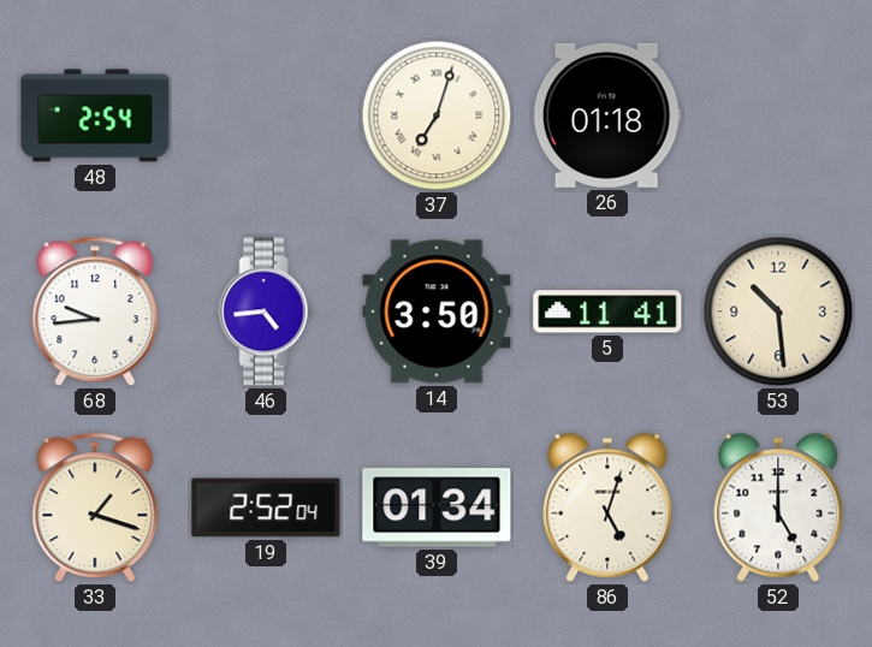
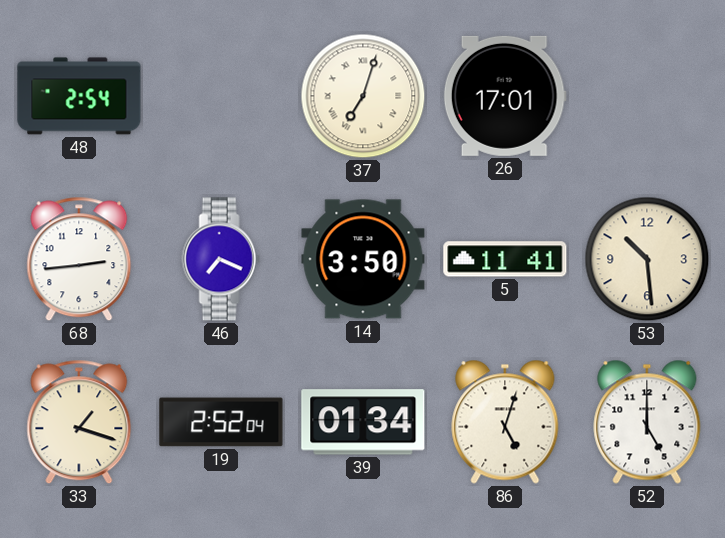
26: 01:18 -> 17:01
68: 9:44 -> 2:44
46: 4:44 -> 7:19
